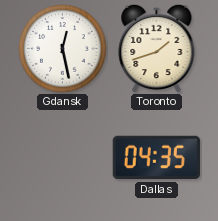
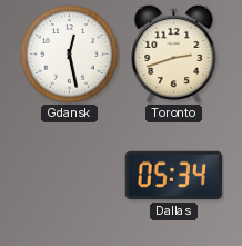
Toronto: 1:42 -> 2:42
Dallas: 04:35 -> 05:34
